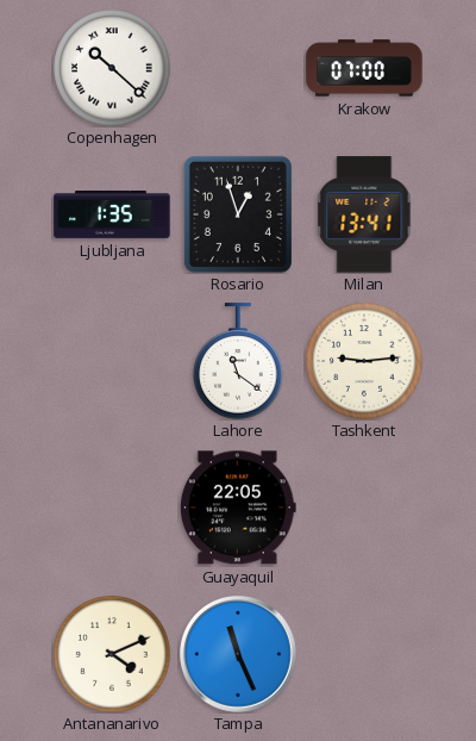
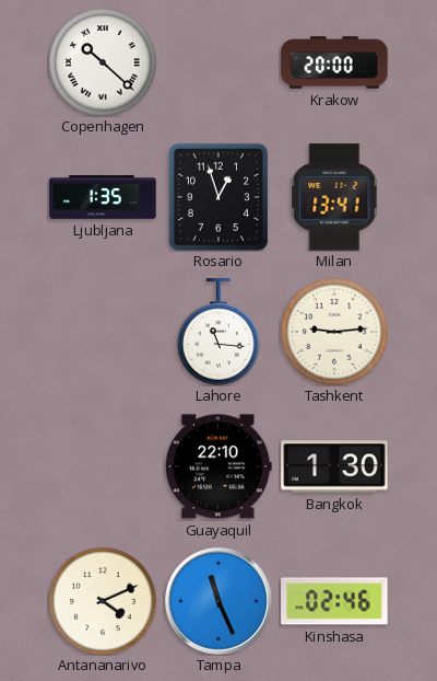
Krakow: 07:00 -> 20:00
Lahore: 11:21 -> 11:16
Guayaquil: 22:05 -> 22:10
Bangkok: none -> 1:30
Kinshasa: none -> 02:46
